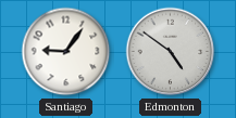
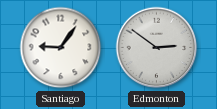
Edmonton: 4:51 -> 2:51
